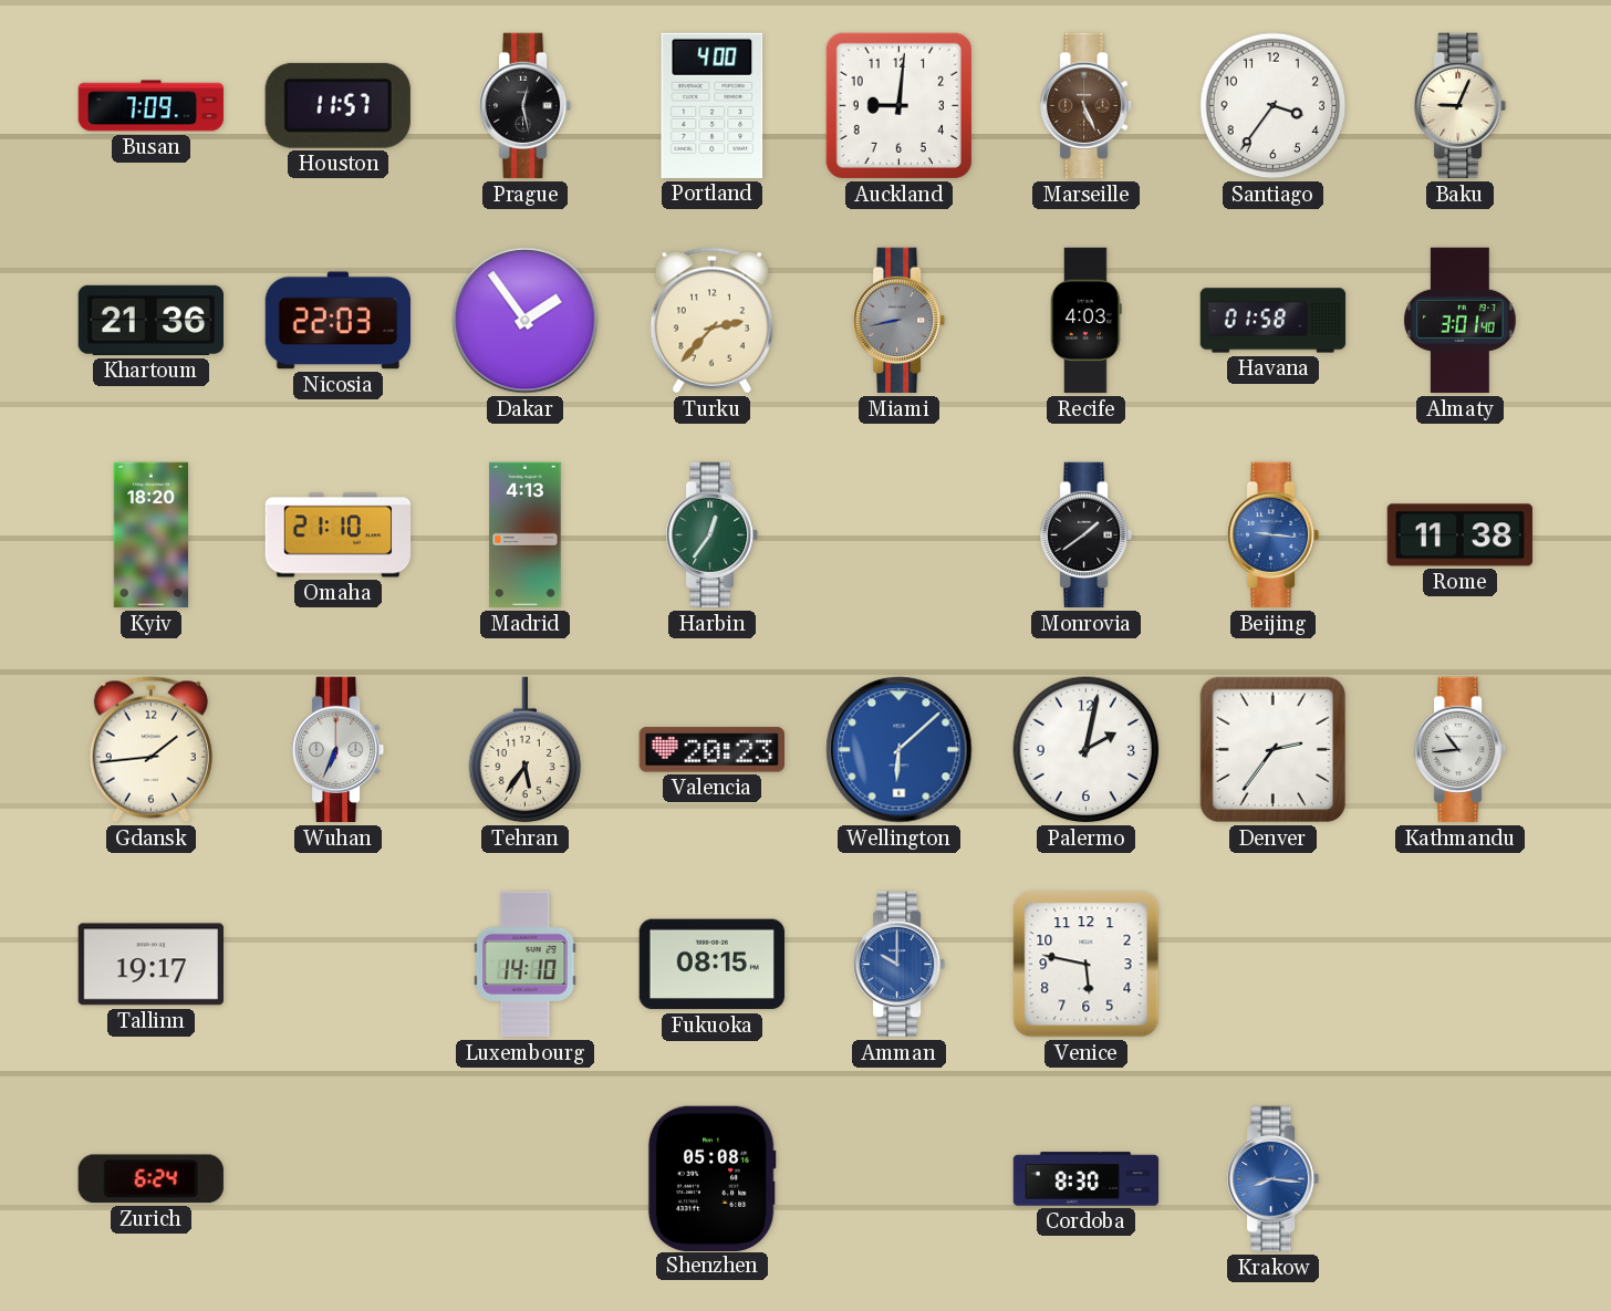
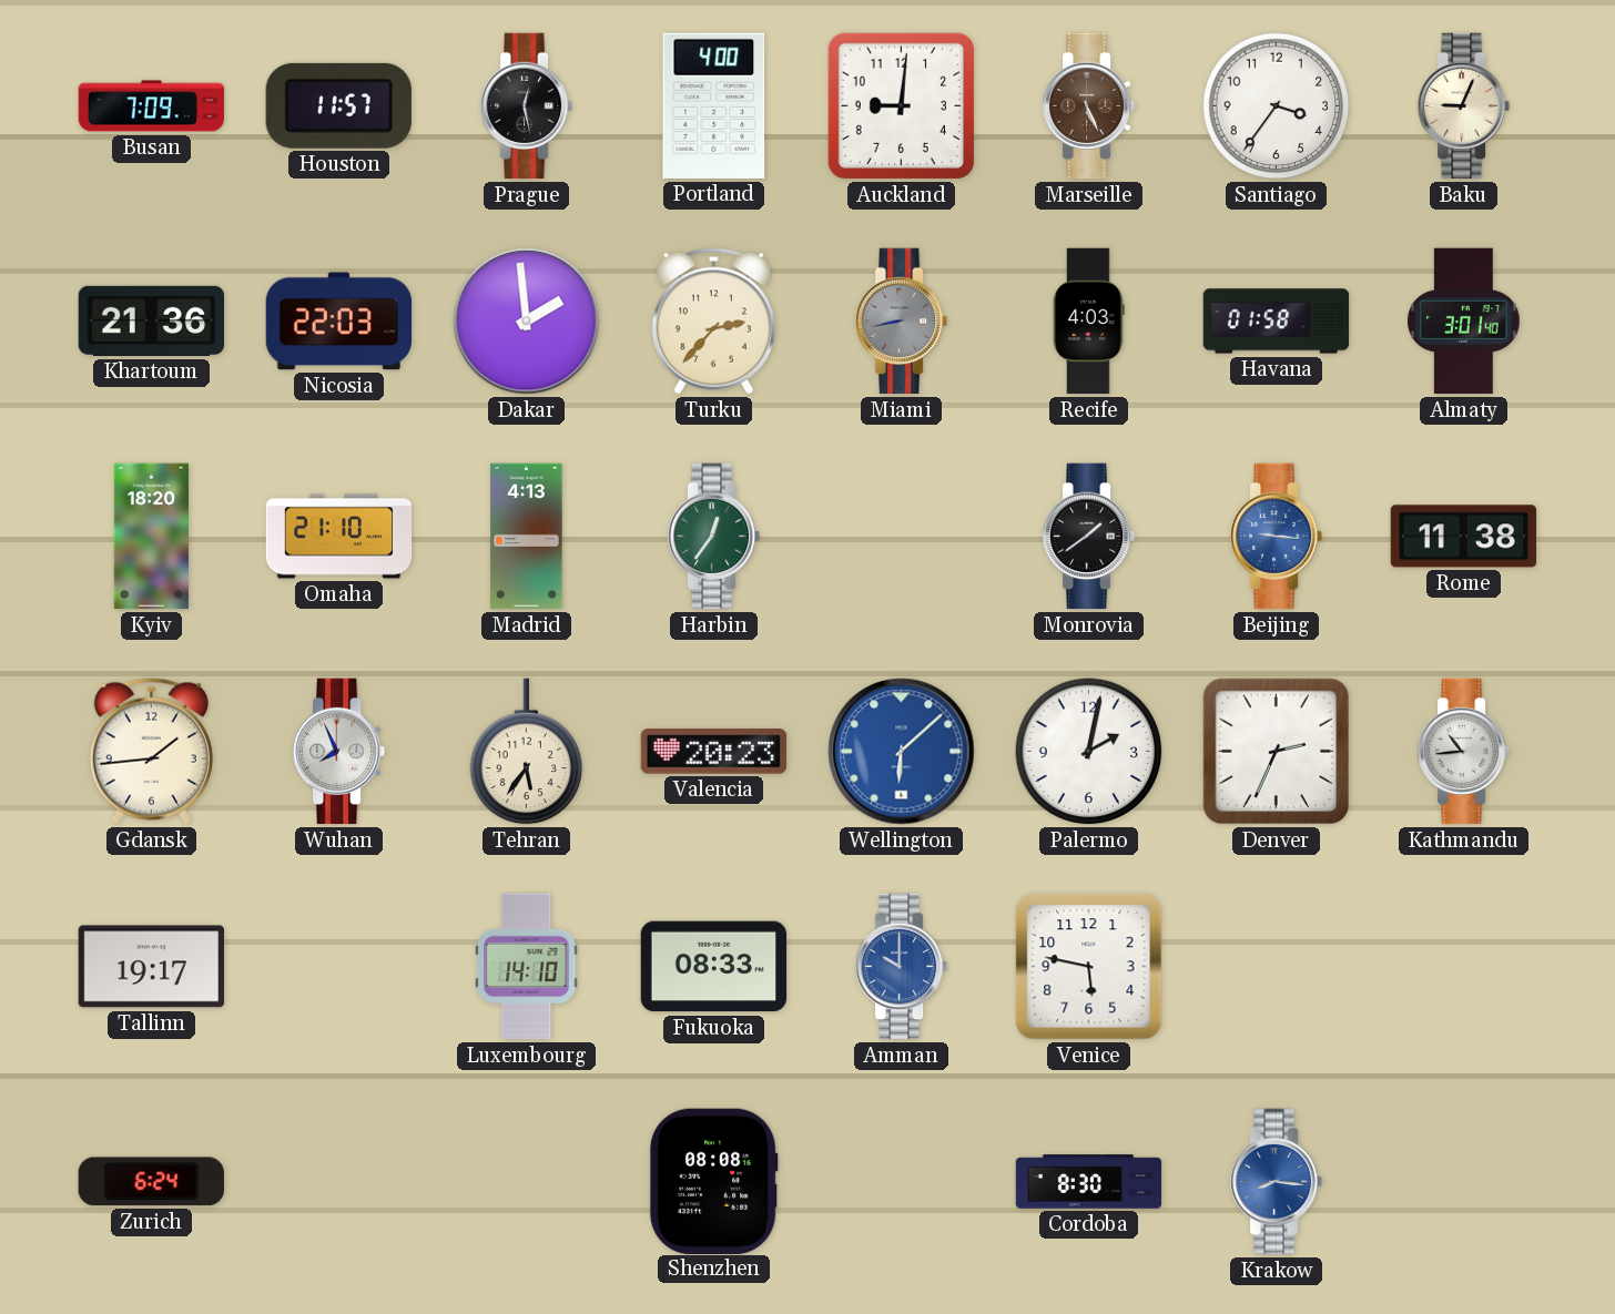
Dakar: 1:54 -> 1:59
Wuhan: 6:34 -> 7:56
Denver: 2:36 -> 2:34
Fukuoka: 08:15 -> 08:33
Shenzhen: 05:08 -> 08:08
